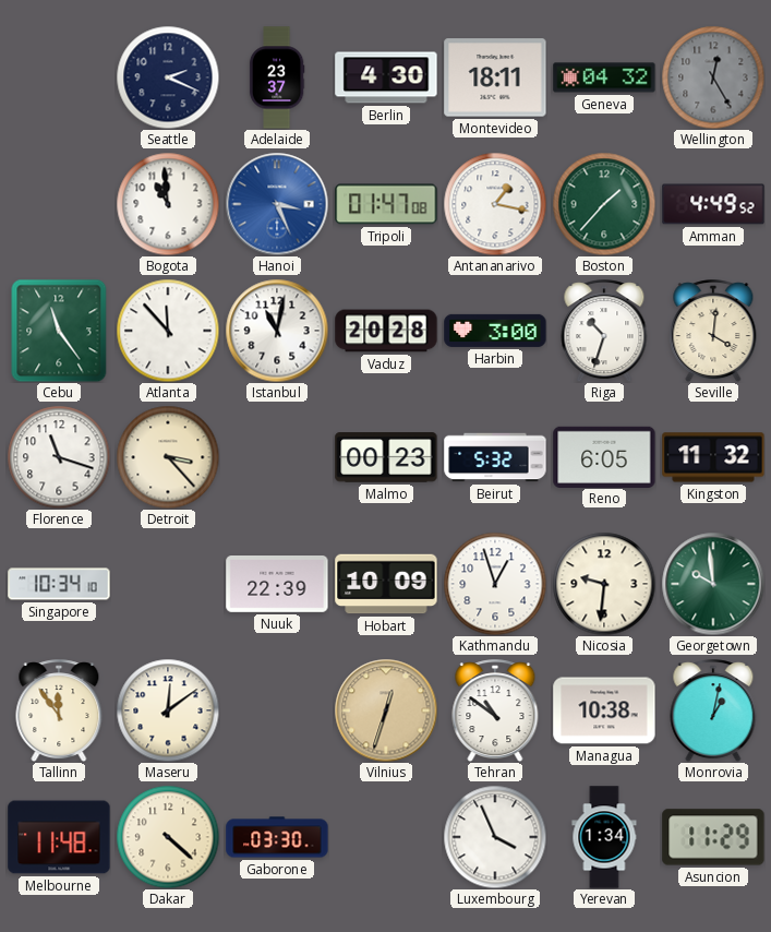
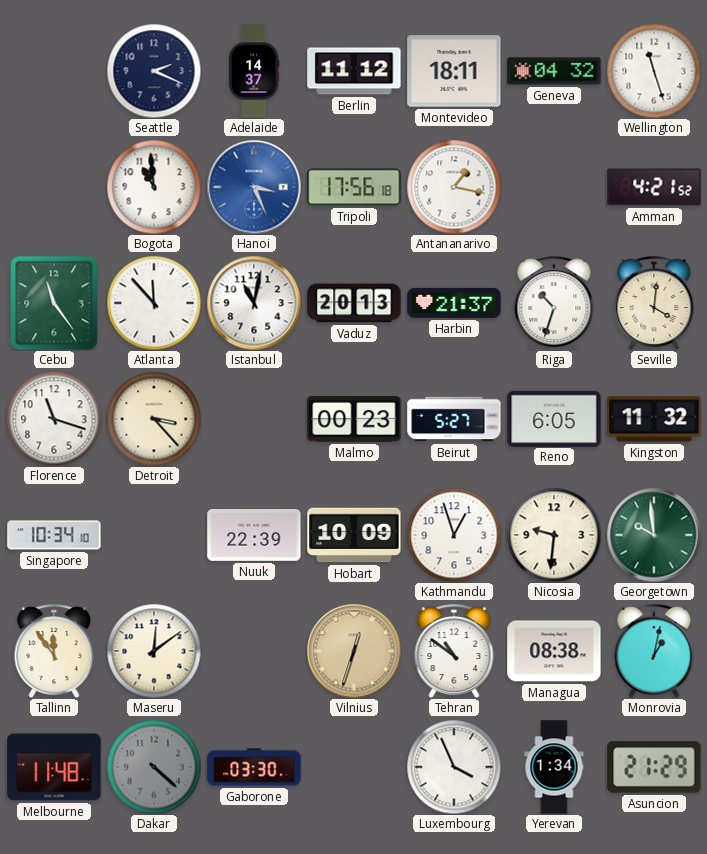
Adelaide: 23:37 -> 14:37
Berlin: 4:30 -> 11:12
Wellington: 12:25 -> 11:27
Wellington dial: grey -> white
Tripoli: 01:47 -> 17:56
Boston: 1:37 -> none
Amman: 4:49 -> 4:21
Vaduz: 20:28 -> 20:13
Harbin: 3:00 -> 21:37
Beirut: 5:32 -> 5:27
Managua: 10:38 -> 08:38
Dakar dial: cream -> grey
Asuncion: 11:29 -> 21:29
